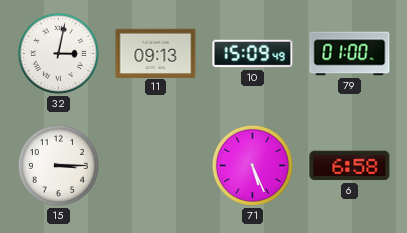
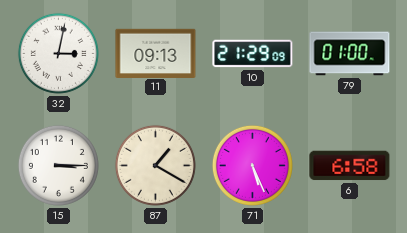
10: 15:09 -> 21:29
87: none -> 1:20
